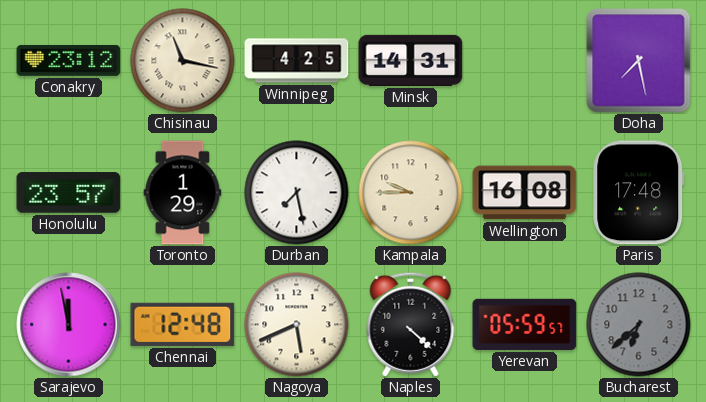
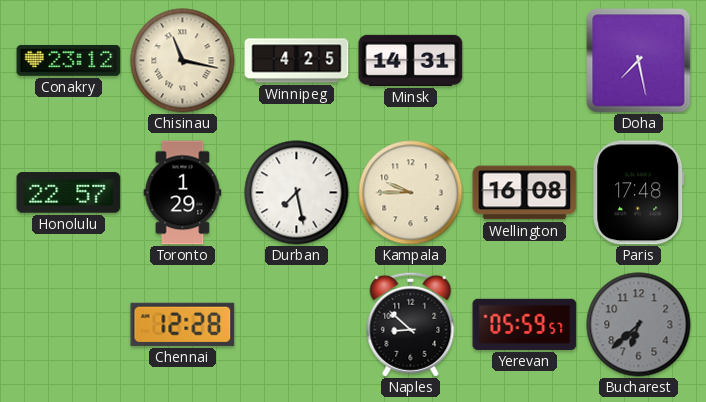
Honolulu: 23:57 -> 22:57
Sarajevo: 11:58 -> none
Chennai: 12:48 -> 12:28
Nagoya: 5:41 -> none
Naples: 4:22 -> 8:52
